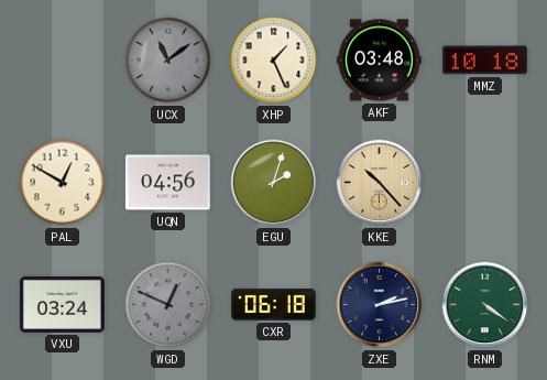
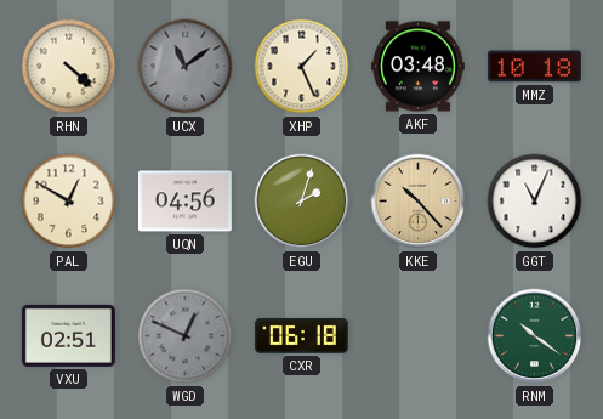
RHN: none -> 4:22
GGT: none -> 11:04
VXU: 03:24 -> 02:51
ZXE: 2:13 -> none
RNM: 4:21 -> 10:21
